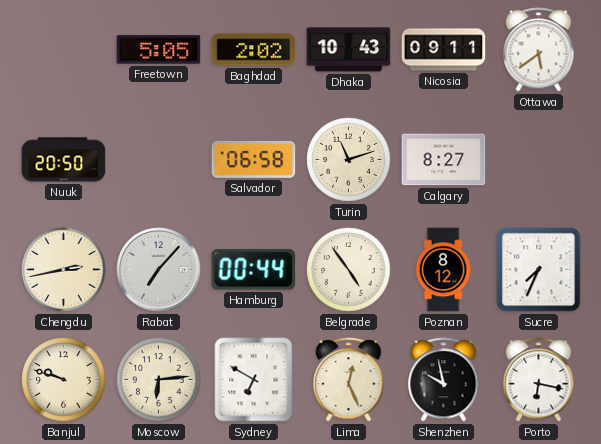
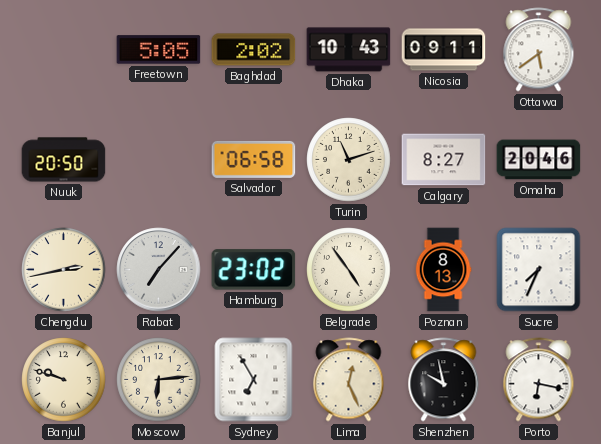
Omaha: none -> 20:46
Hamburg: 00:44 -> 23:02
Poznan: 8:12 -> 8:13
Sydney: 6:50 -> 6:55
